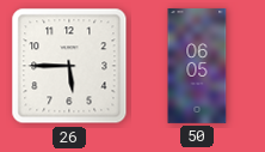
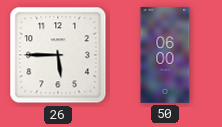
50: 06:05 -> 06:00
